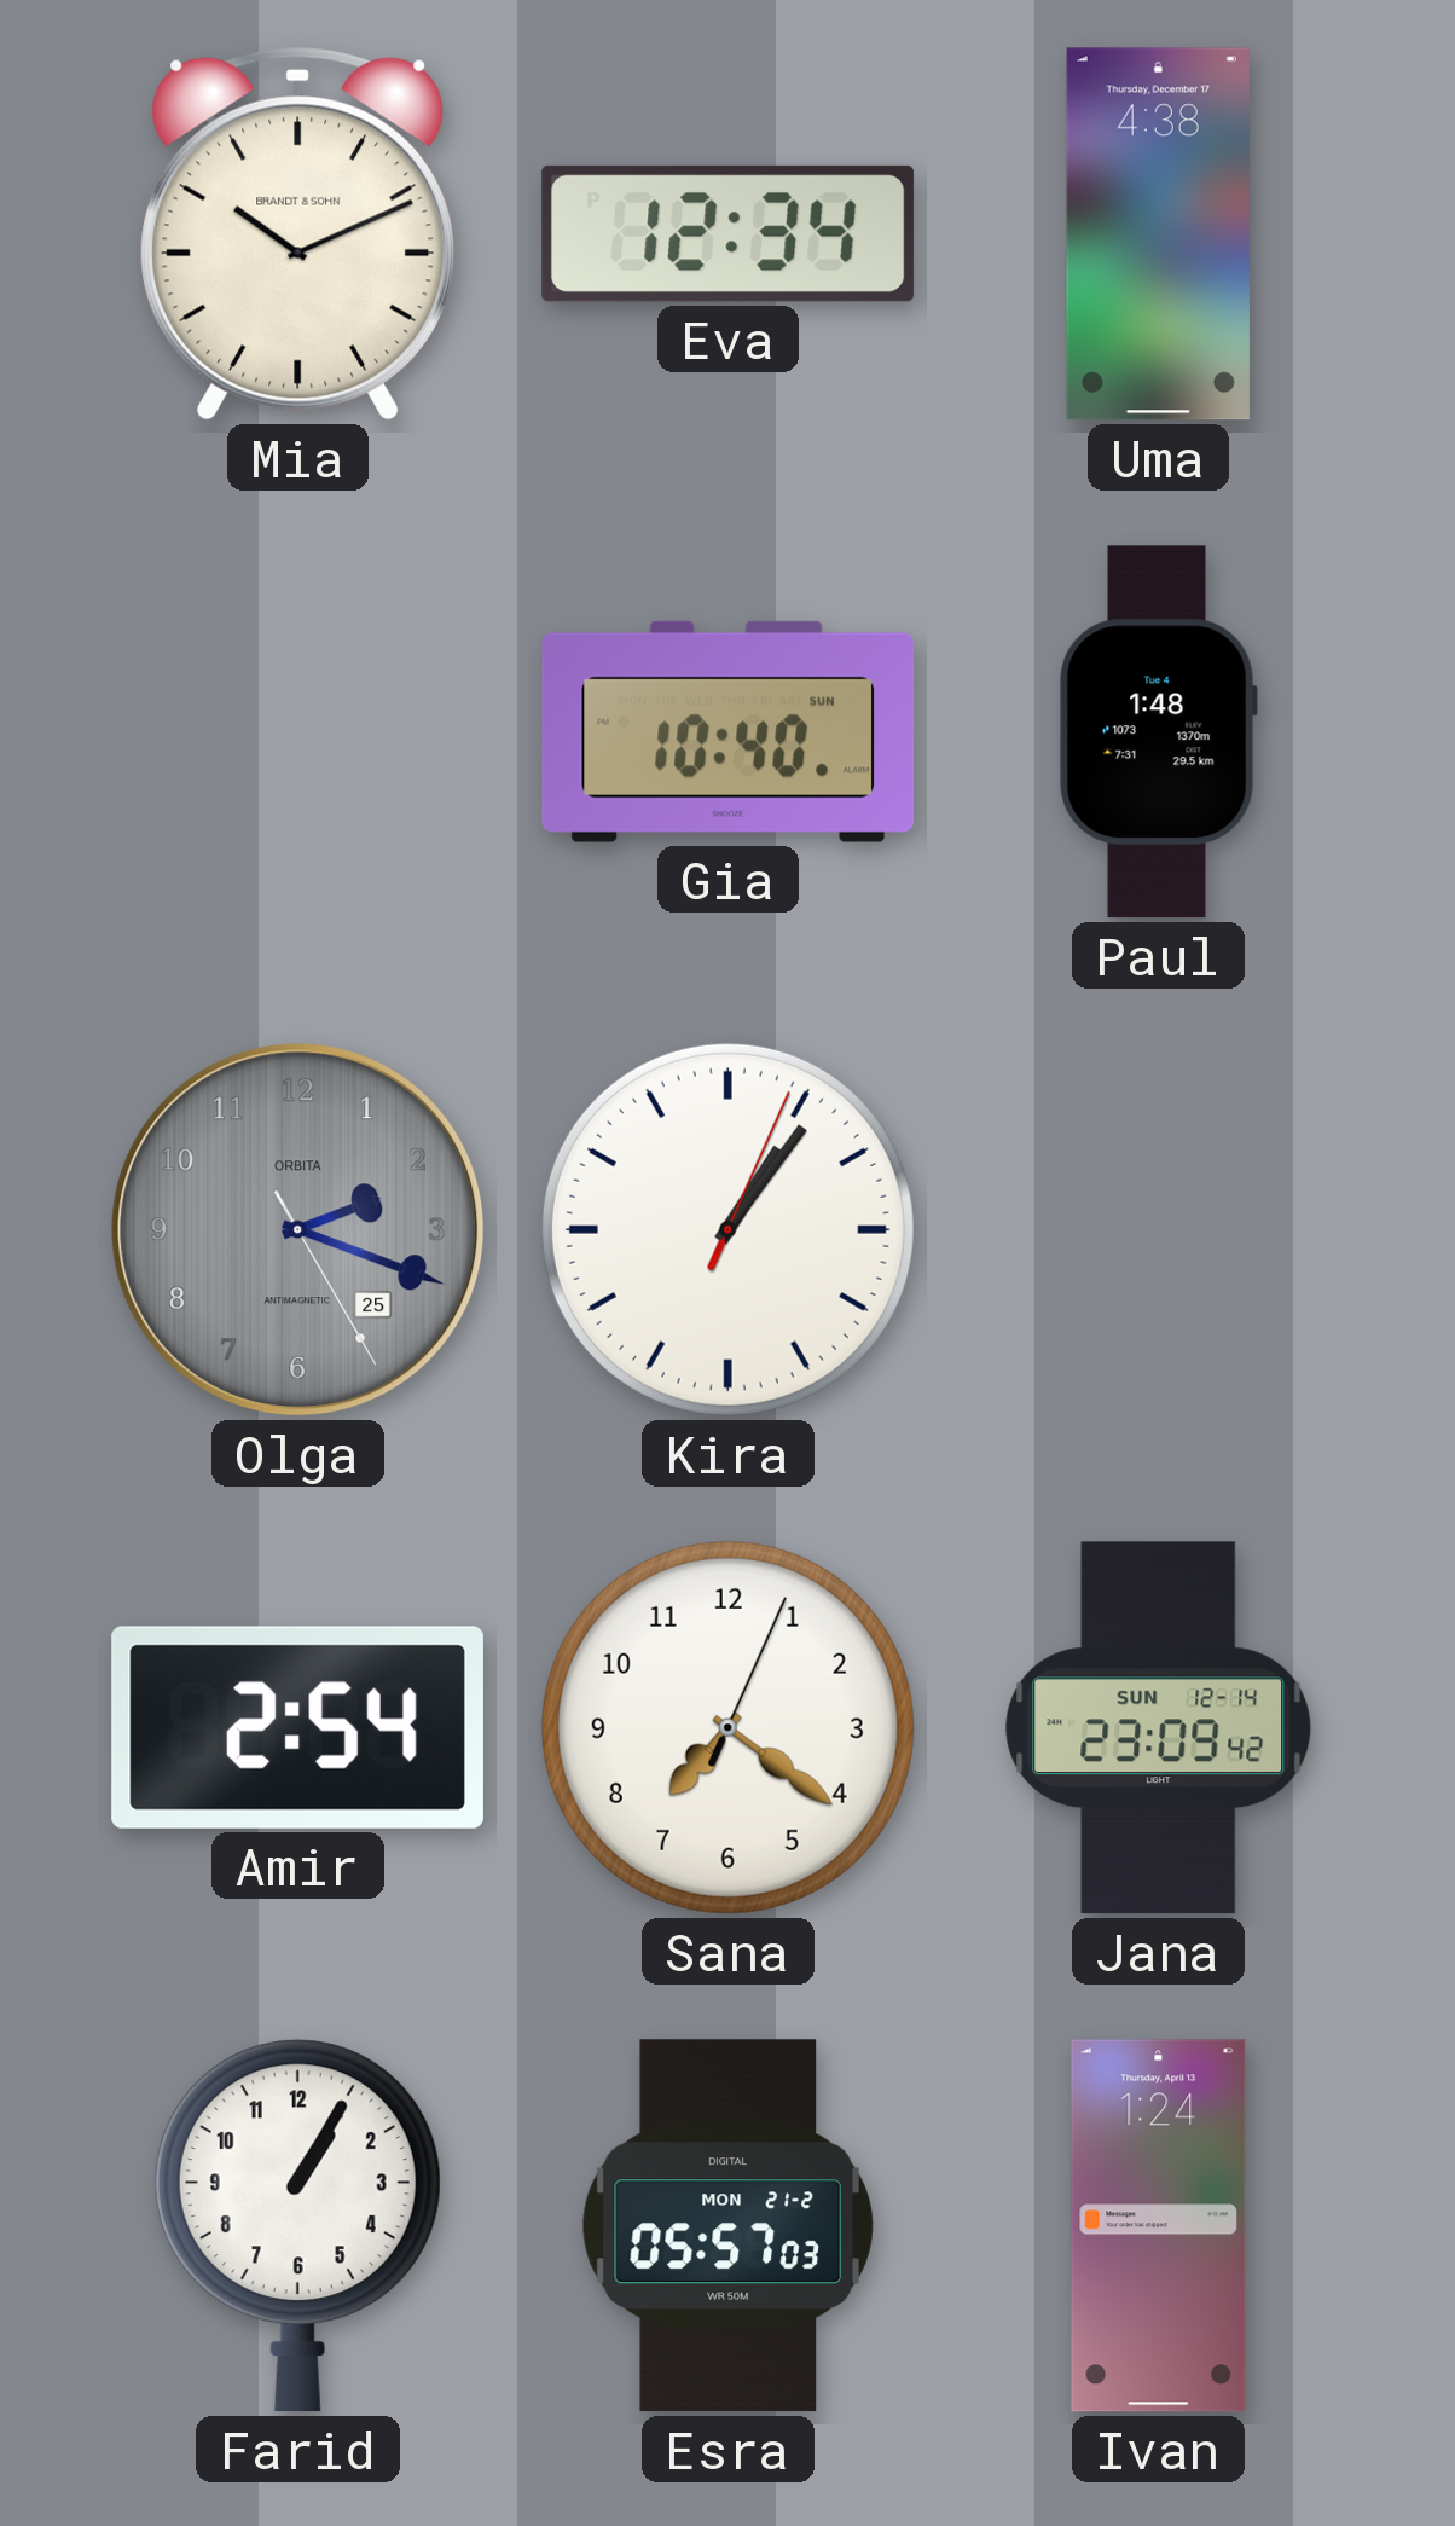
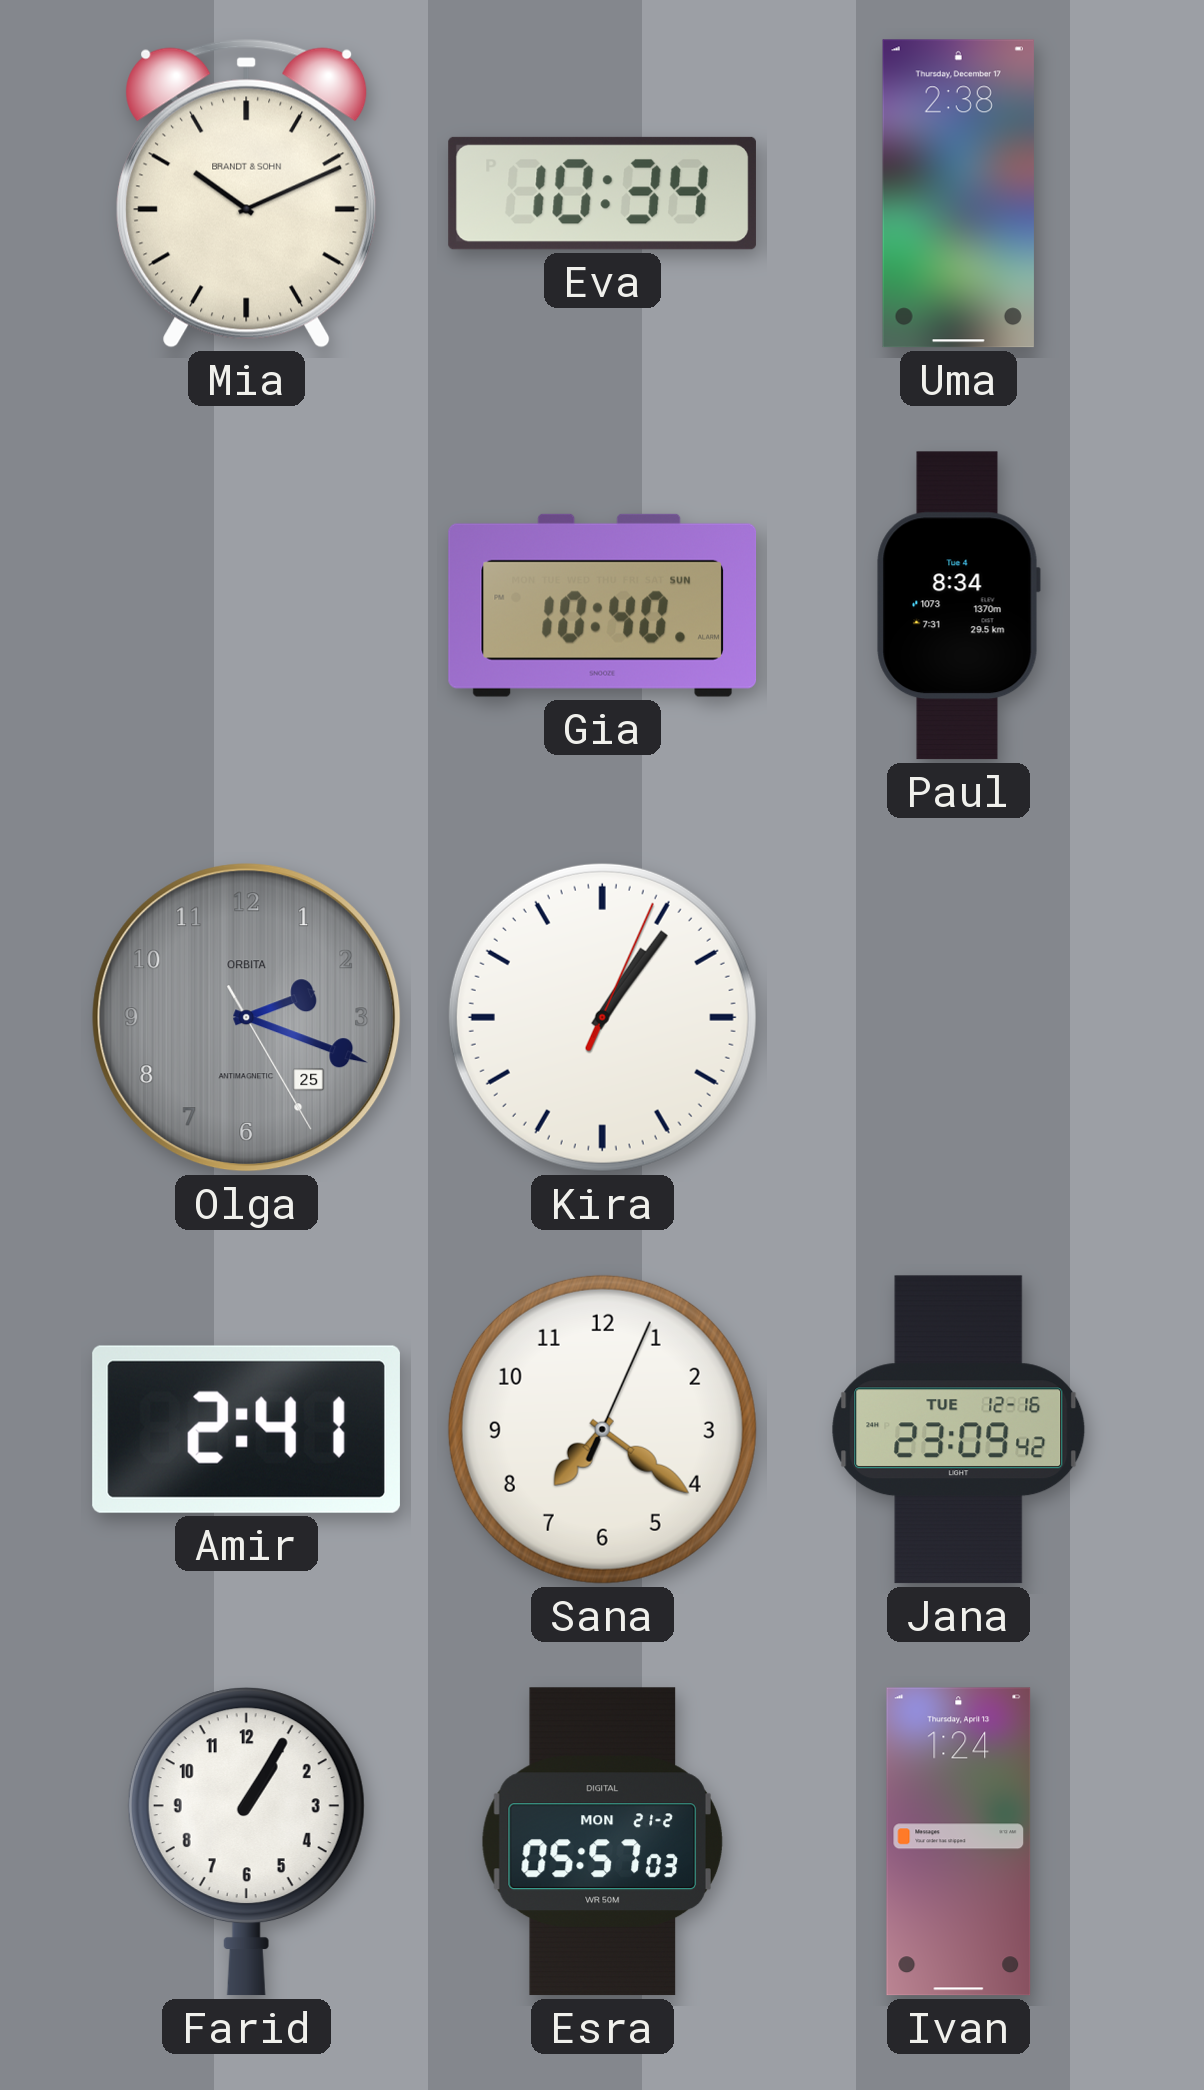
Eva: 12:34 -> 10:34
Uma: 4:38 -> 2:38
Paul: 1:48 -> 8:34
Amir: 2:54 -> 2:41
Jana date: SUN 12-14 -> TUE 12-16
